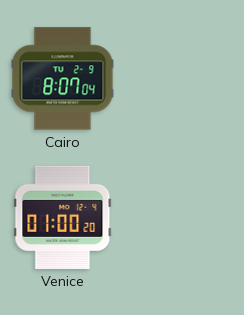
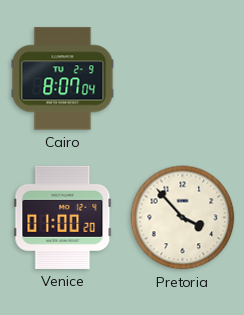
Pretoria: none -> 3:53
